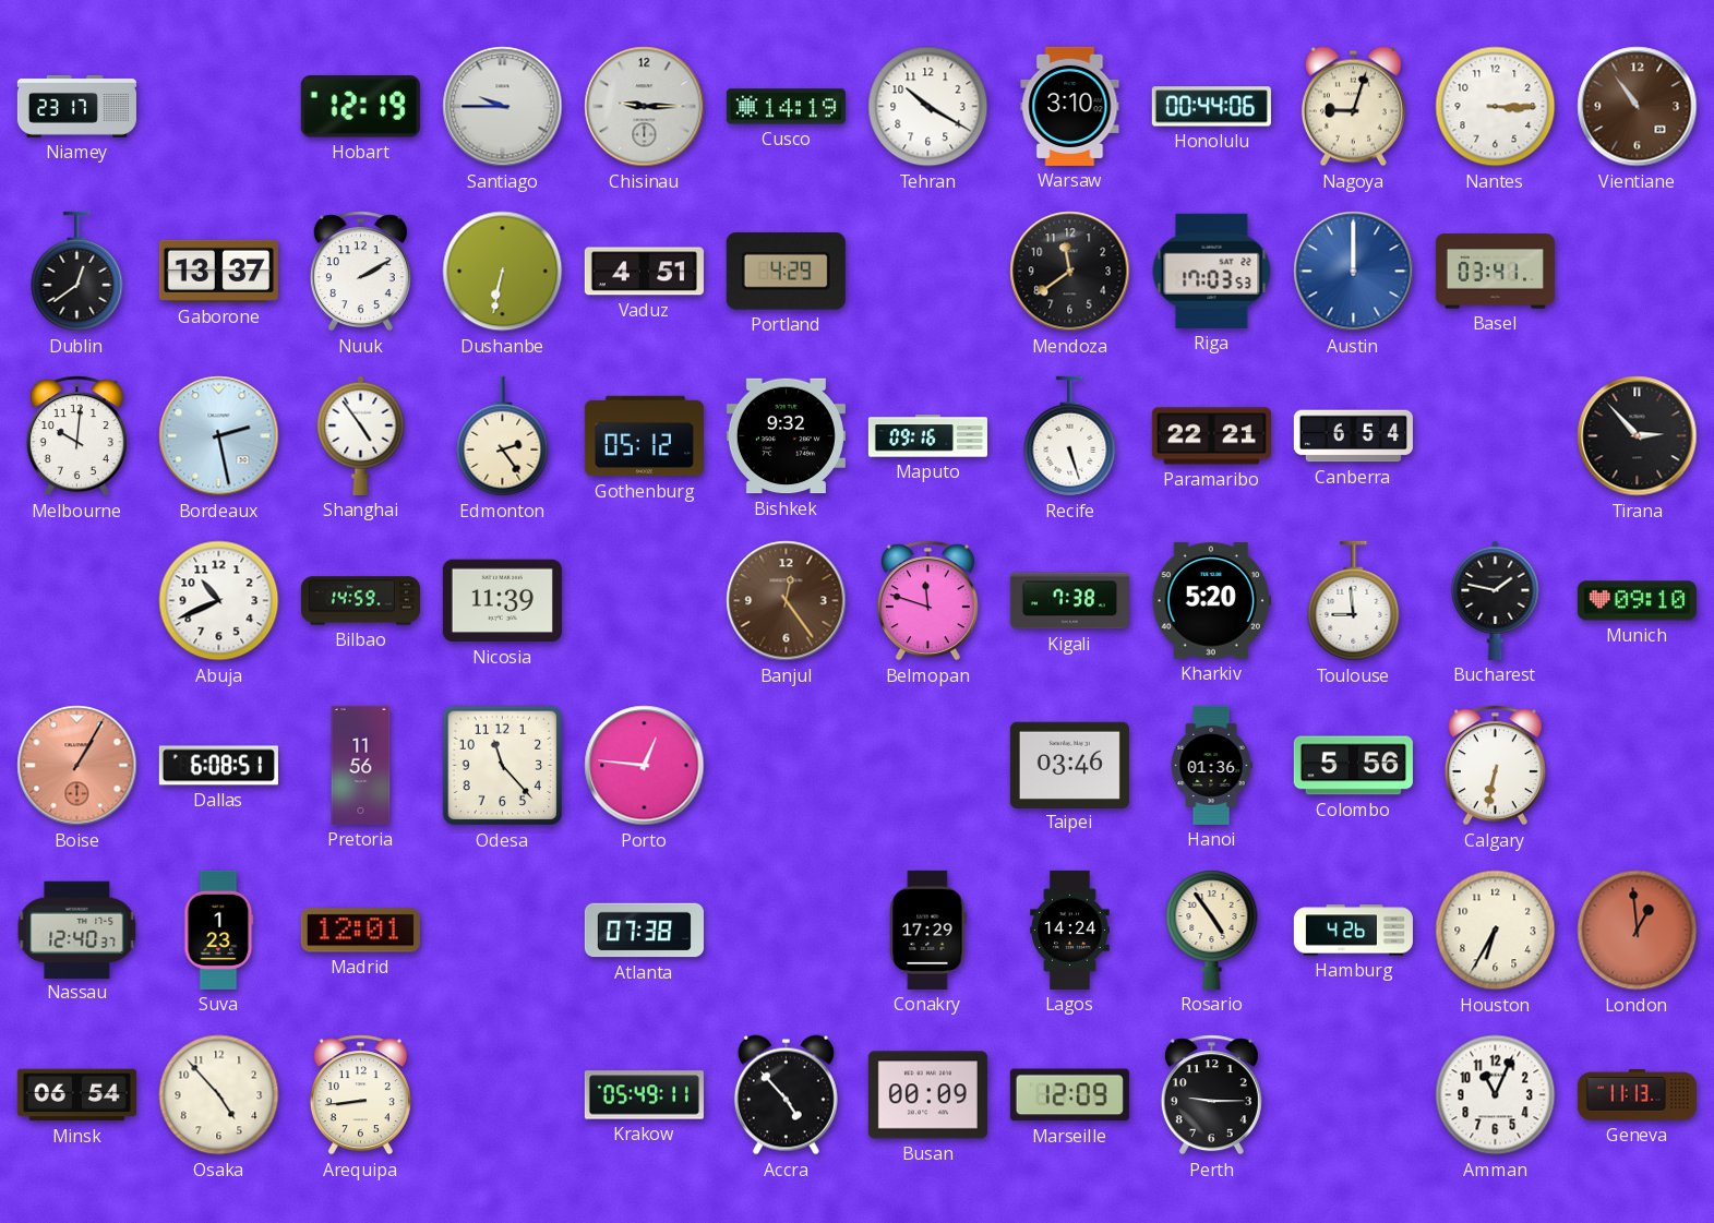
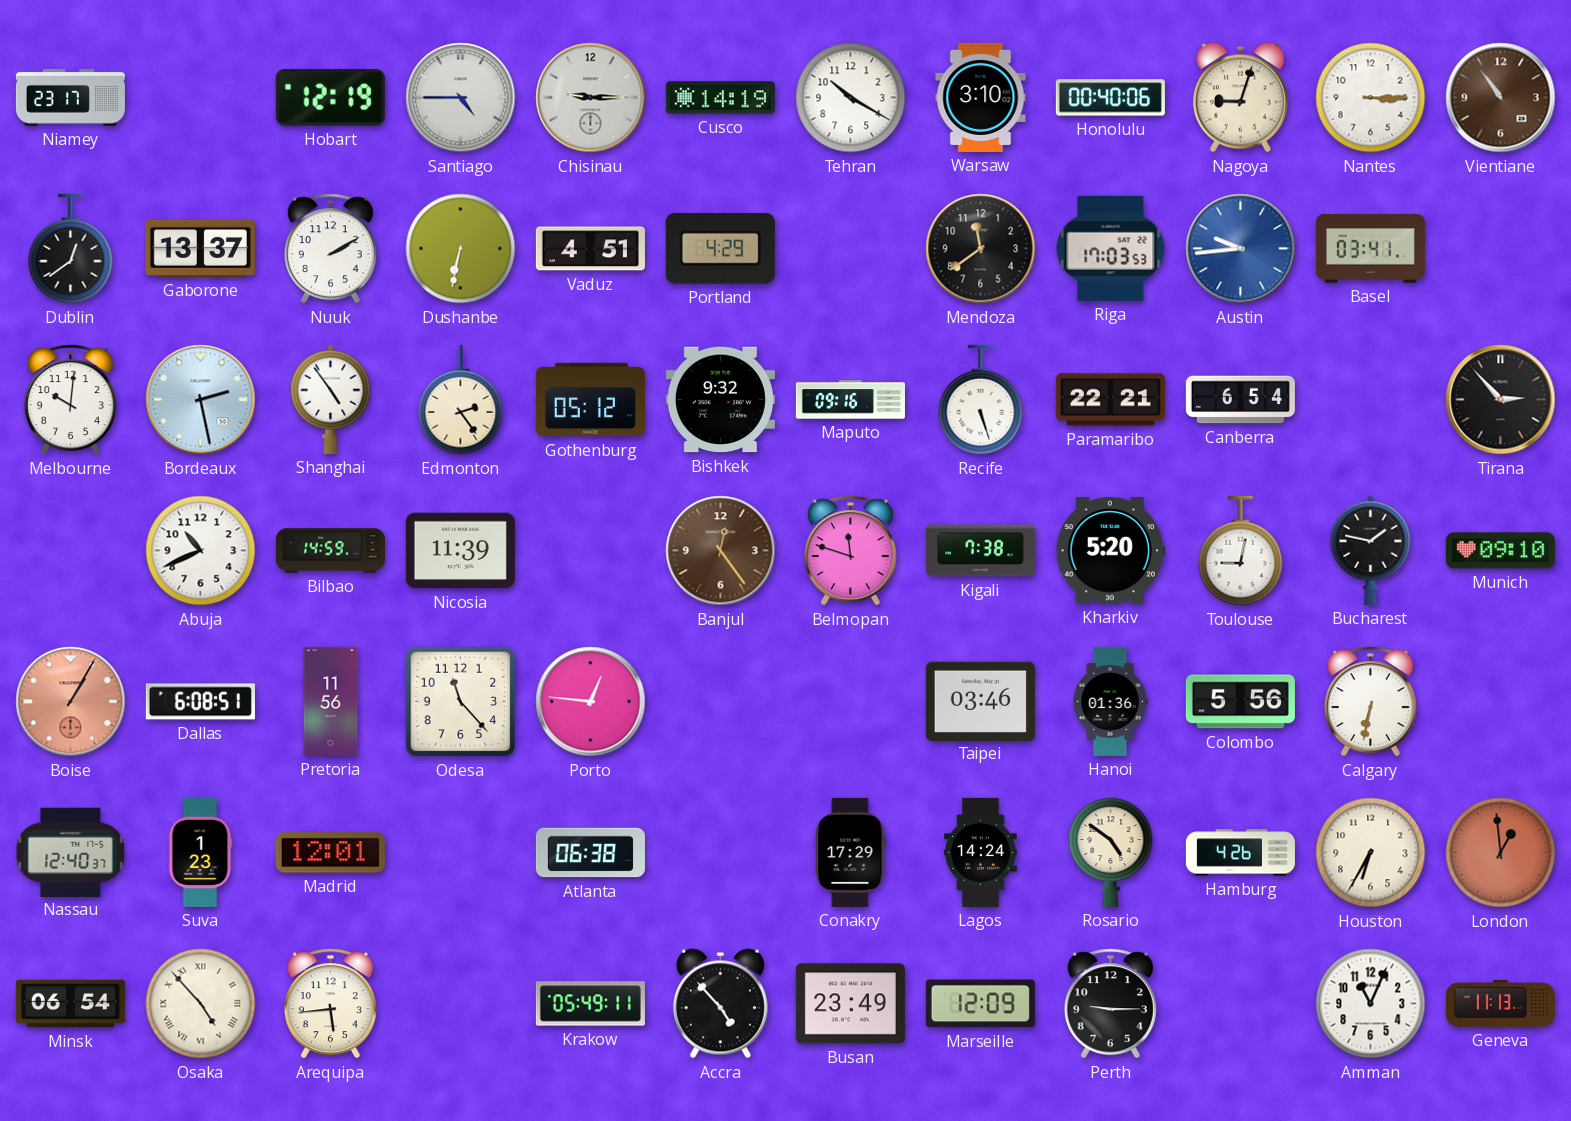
Santiago: 9:45 -> 4:45
Honolulu: 00:44 -> 00:40
Austin: 12:00 -> 9:44
Toulouse: 8:59 -> 9:02
Atlanta: 07:38 -> 06:38
Rosario: 4:54 -> 4:51
Osaka numerals: Arabic -> Roman
Arequipa: 8:44 -> 5:44
Busan: 00:09 -> 23:49
